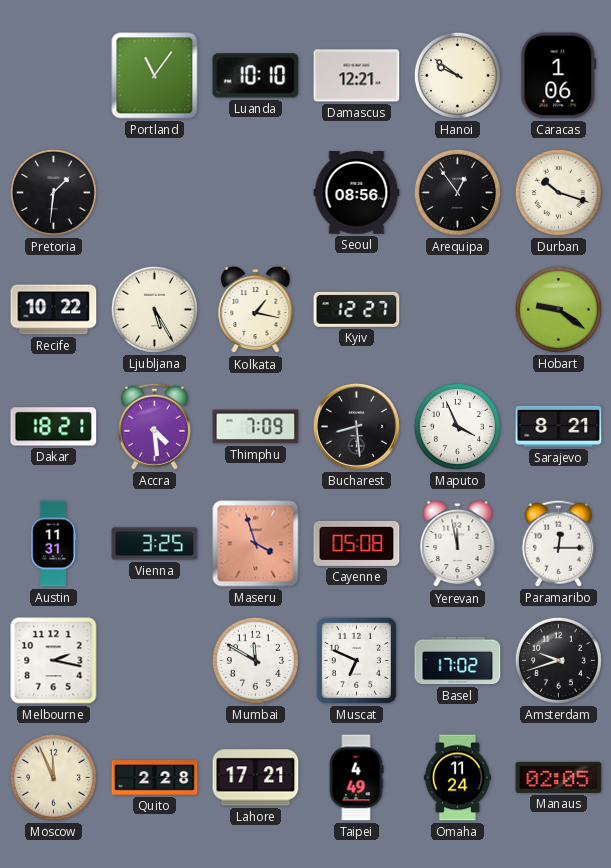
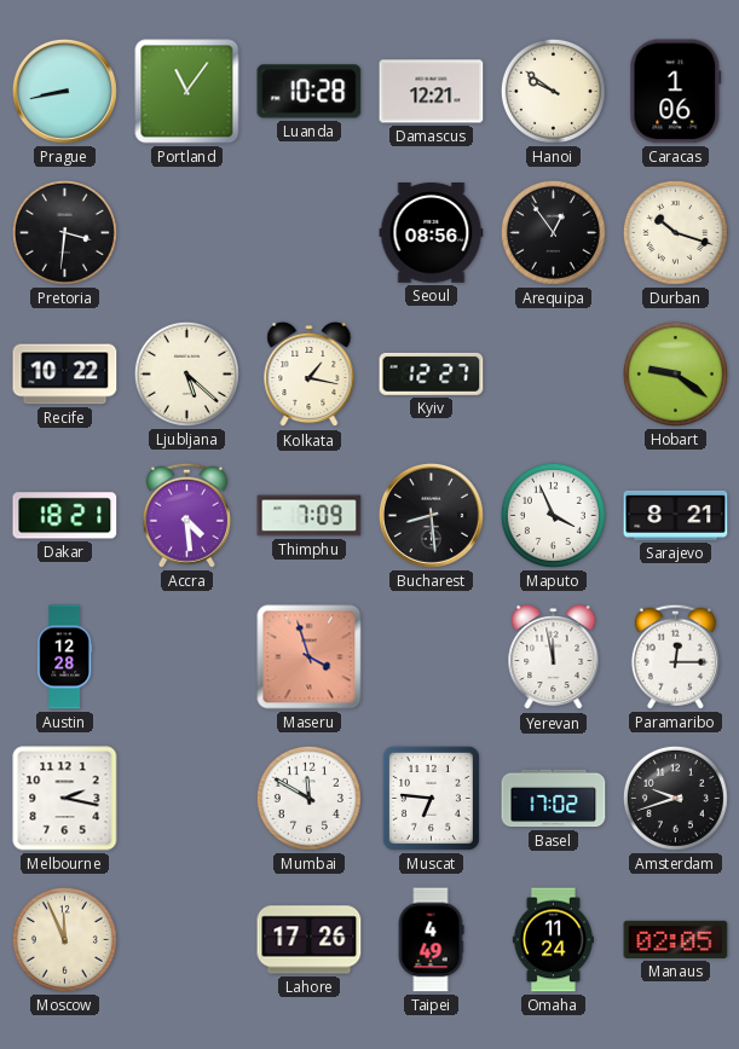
Prague: none -> 8:43
Luanda: 10:10 -> 10:28
Pretoria: 1:31 -> 3:31
Ljubljana: 5:25 -> 5:22
Austin: 11:31 -> 12:28
Vienna: 3:25 -> none
Cayenne: 05:08 -> none
Muscat: 6:49 -> 6:46
Quito: 2:28 -> none
Lahore: 17:21 -> 17:26
